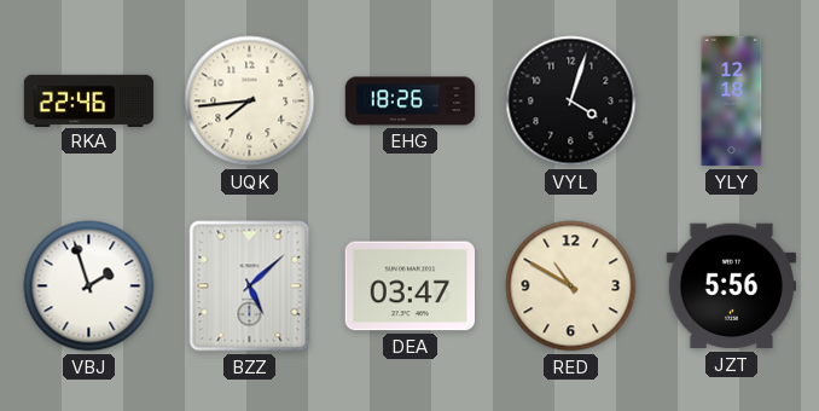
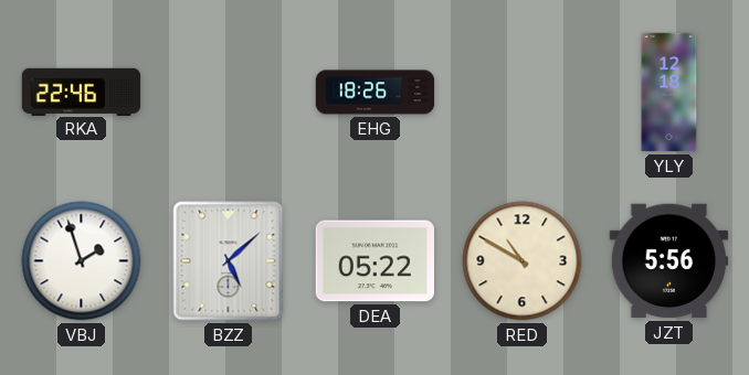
UQK: 7:44 -> none
VYL: 4:03 -> none
DEA: 03:47 -> 05:22
